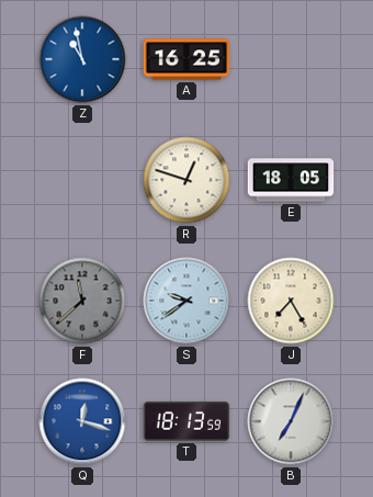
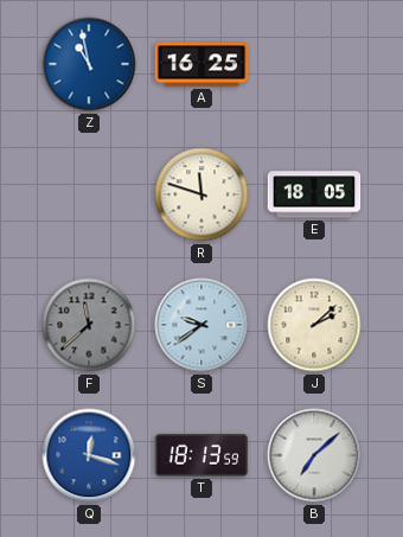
R: 12:48 -> 11:48
J: 7:25 -> 2:08
B: 7:04 -> 7:08
